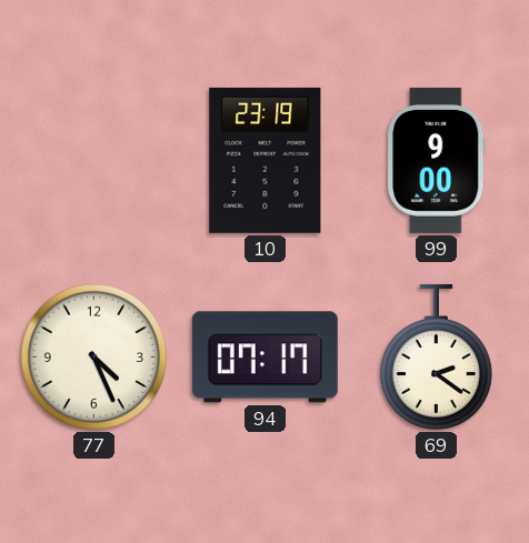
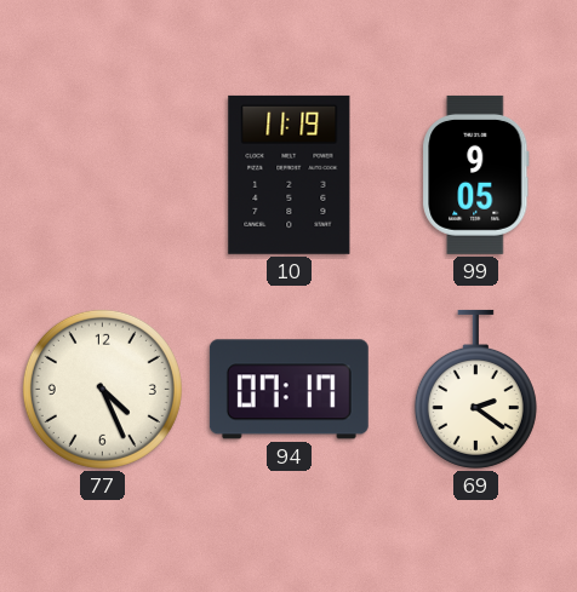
10: 23:19 -> 11:19
99: 9:00 -> 9:05
